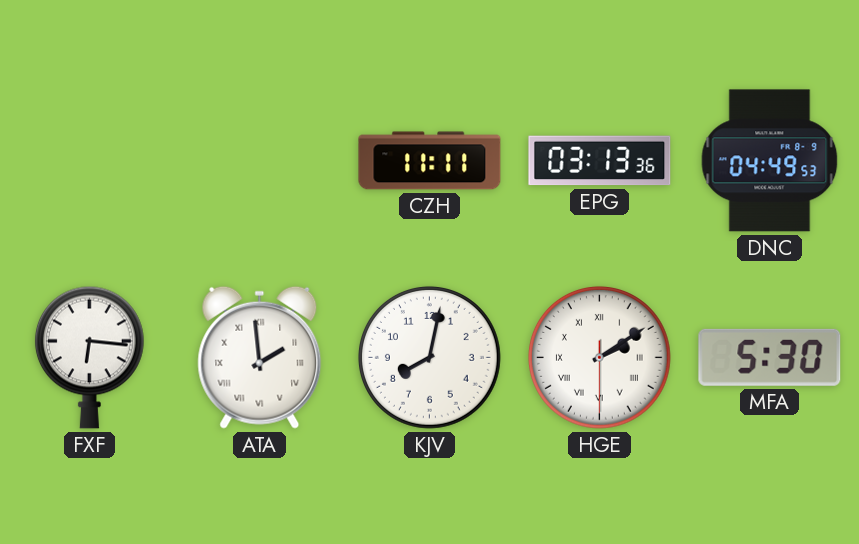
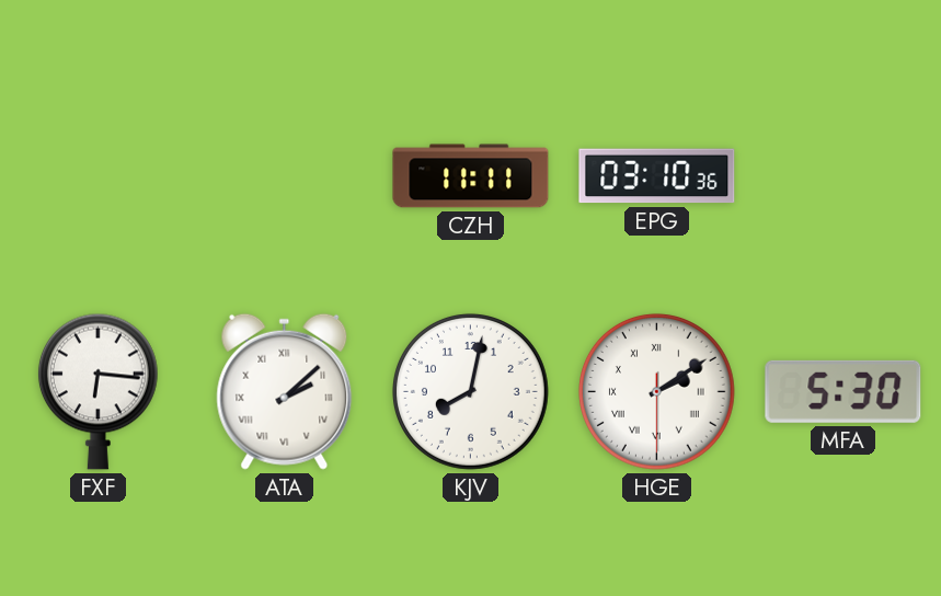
EPG: 03:13 -> 03:10
DNC: 04:49 -> none
ATA: 1:59 -> 2:08
